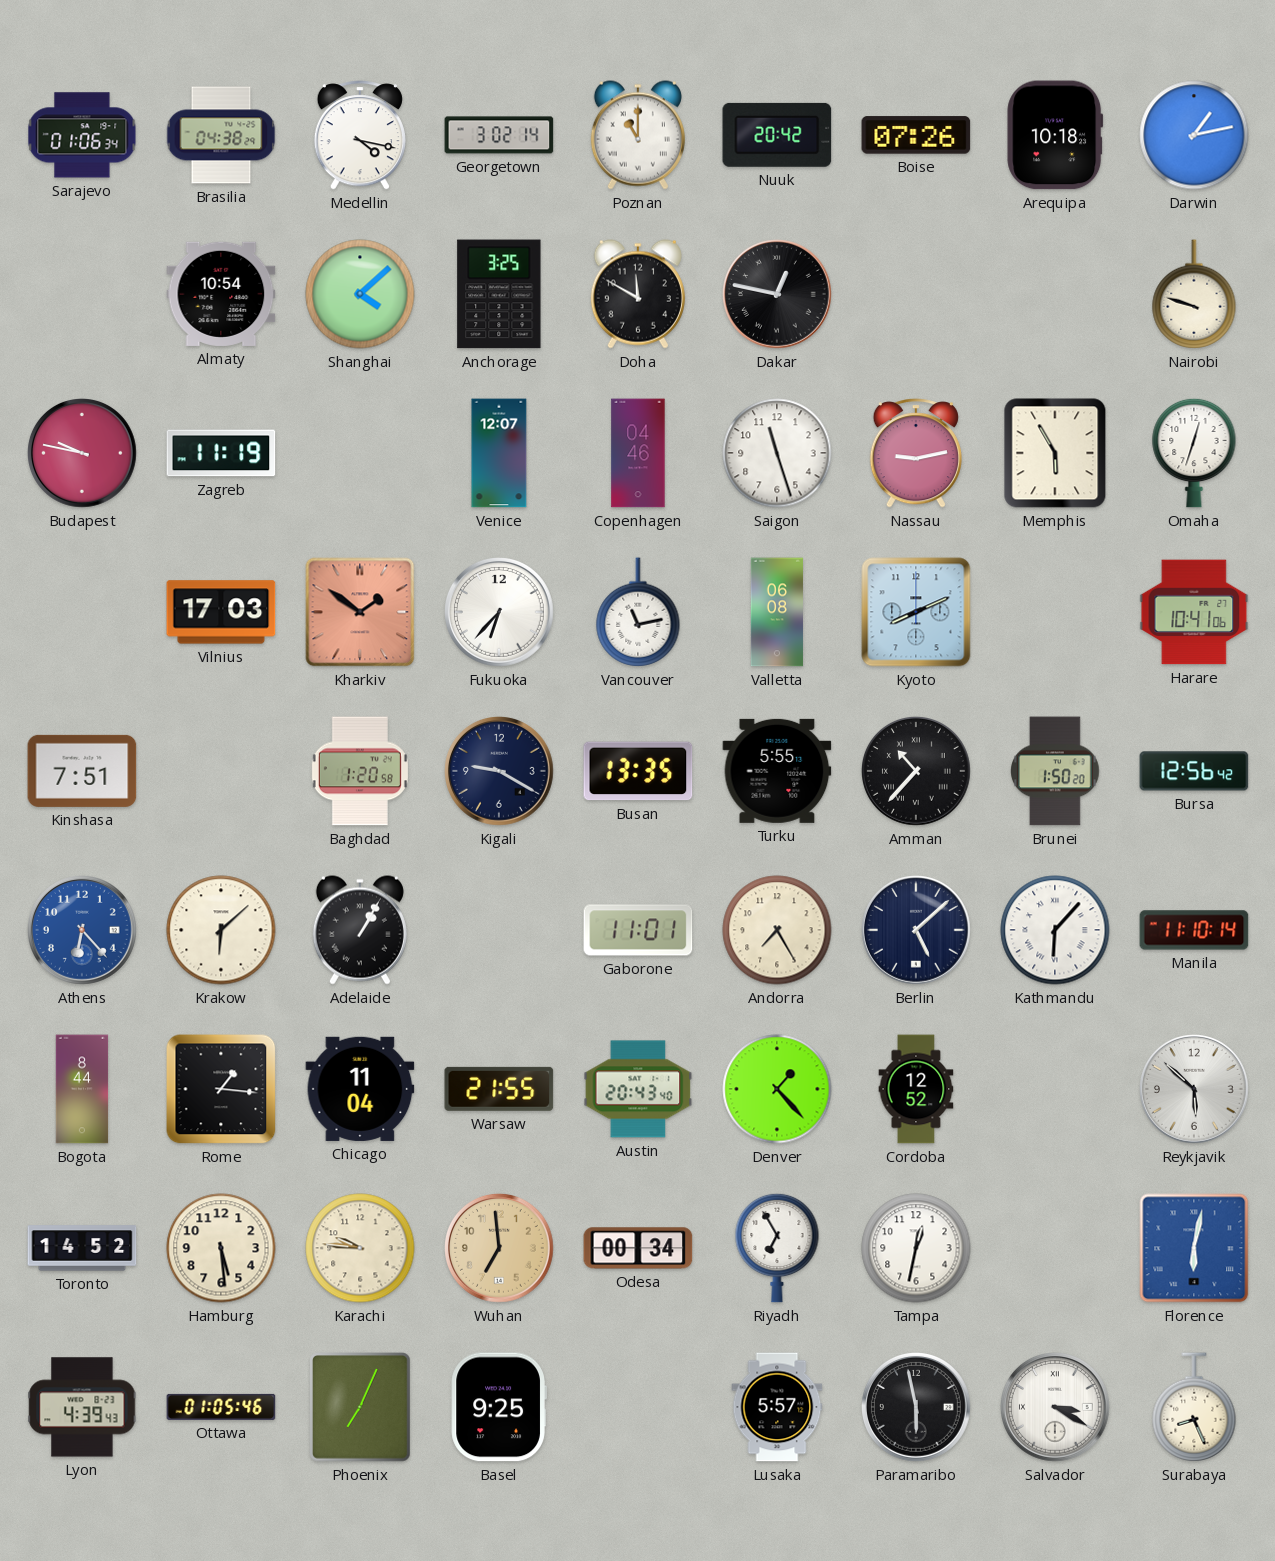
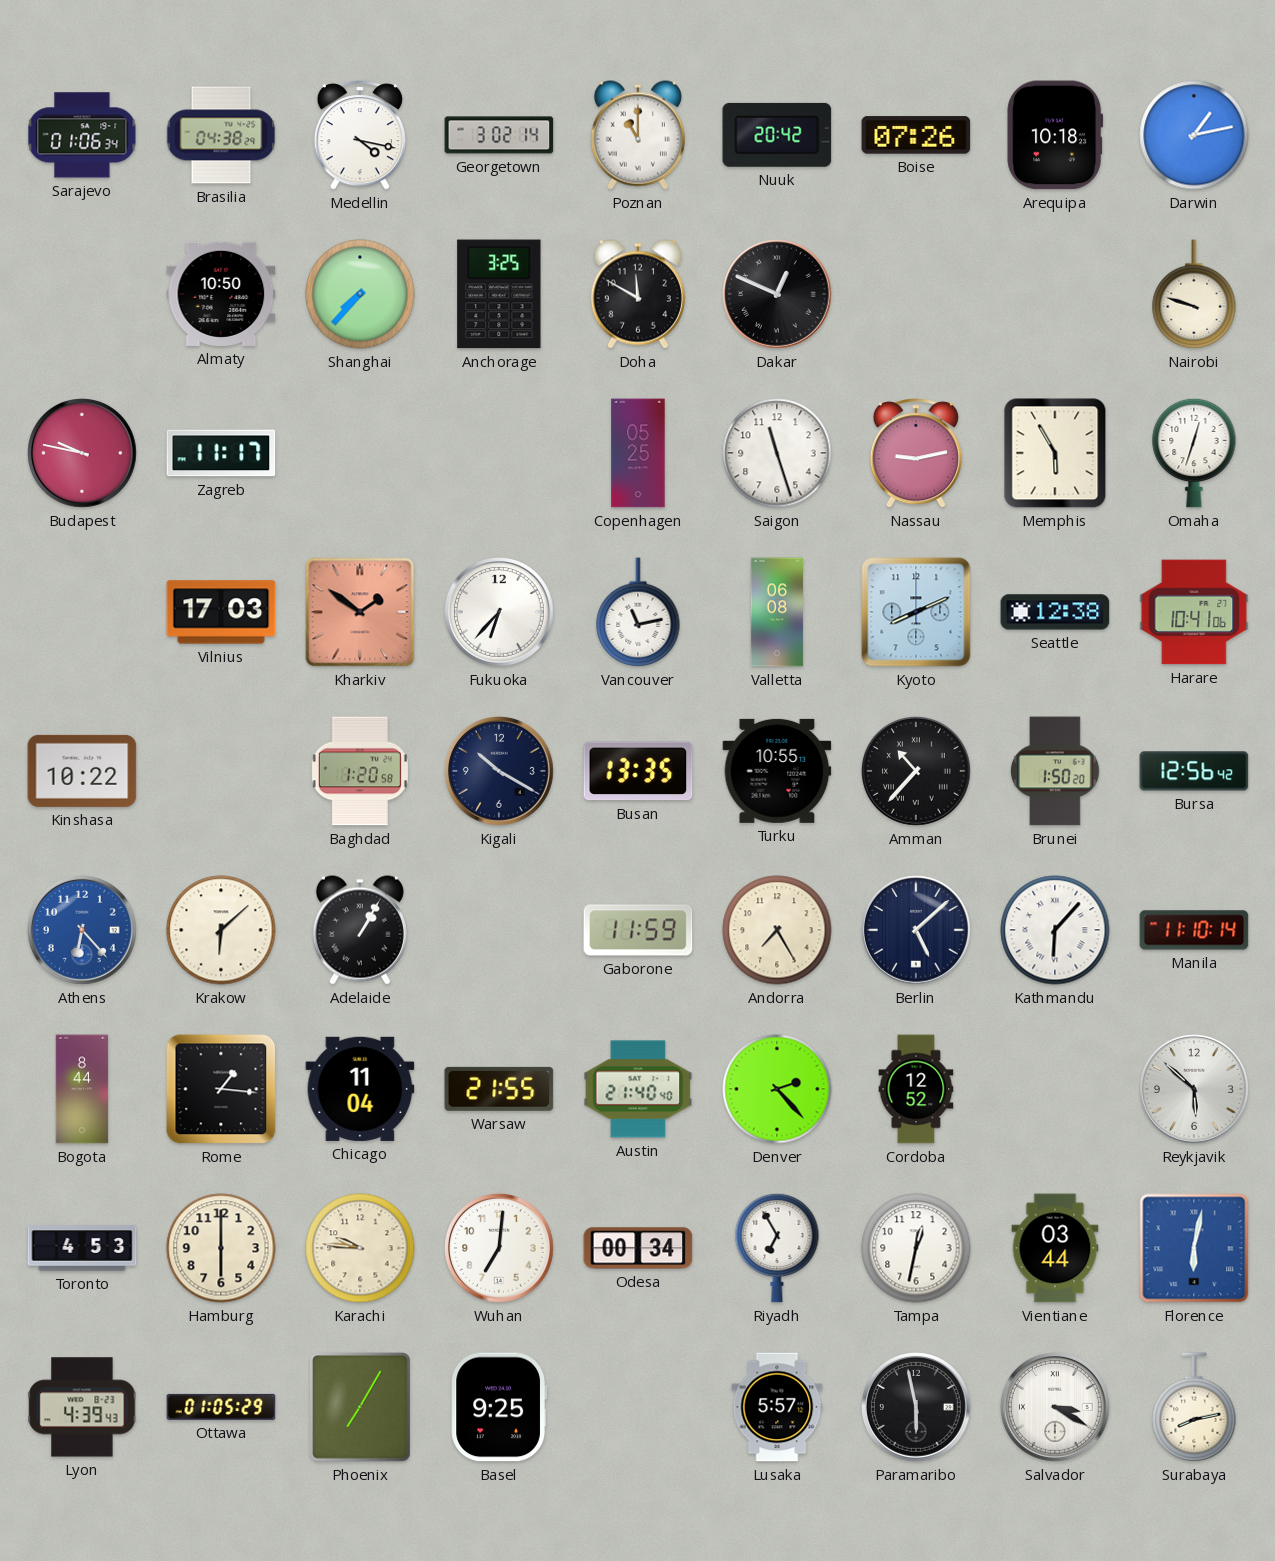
Almaty: 10:54 -> 10:50
Shanghai: 4:08 -> 7:37
Dakar: 12:47 -> 12:49
Zagreb: 11:19 -> 11:17
Venice: 12:07 -> none
Copenhagen: 04:46 -> 05:25
Seattle: none -> 12:38
Kinshasa: 7:51 -> 10:22
Kigali: 9:20 -> 10:20
Turku: 5:55 -> 10:55
Gaborone: 11:01 -> 11:59
Austin: 20:43 -> 21:40
Denver: 1:23 -> 2:23
Toronto: 14:52 -> 4:53
Hamburg: 5:29 -> 6:00
Wuhan: 6:59 -> 7:01
Wuhan dial: champagne -> white
Vientiane: none -> 03:44
Ottawa: 01:05:46 -> 01:05:29
Phoenix: 7:04 -> 7:05
Surabaya: 8:26 -> 8:13
